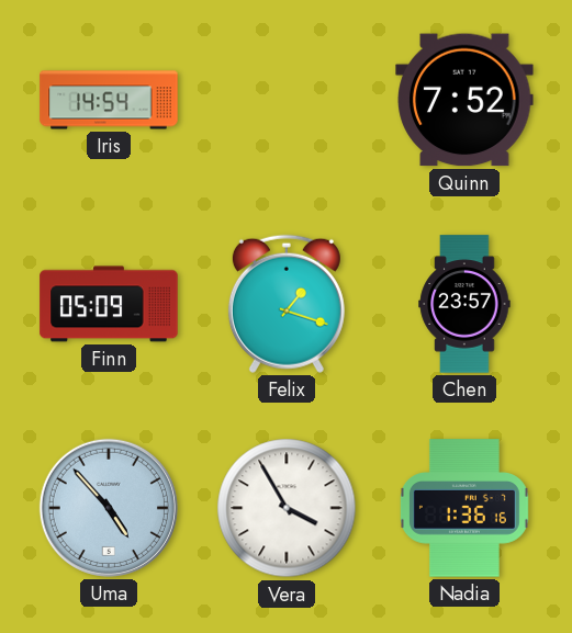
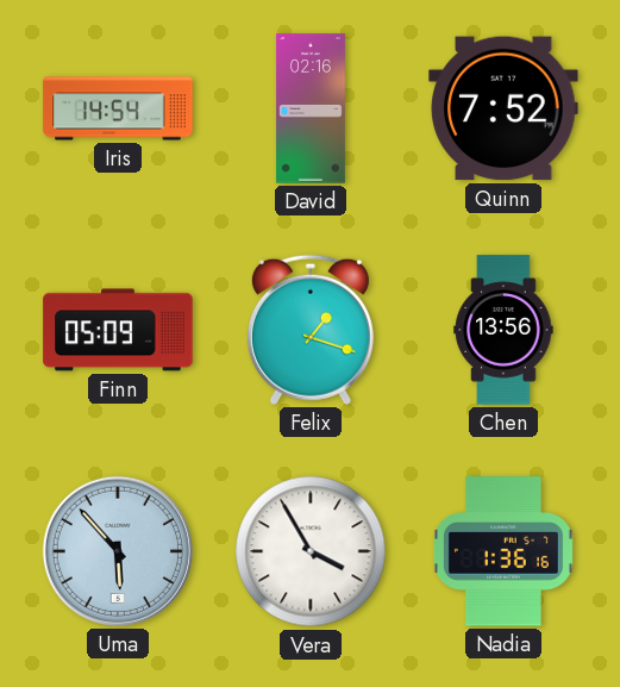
David: none -> 02:16
Chen: 23:57 -> 13:56
Uma: 4:53 -> 5:53
